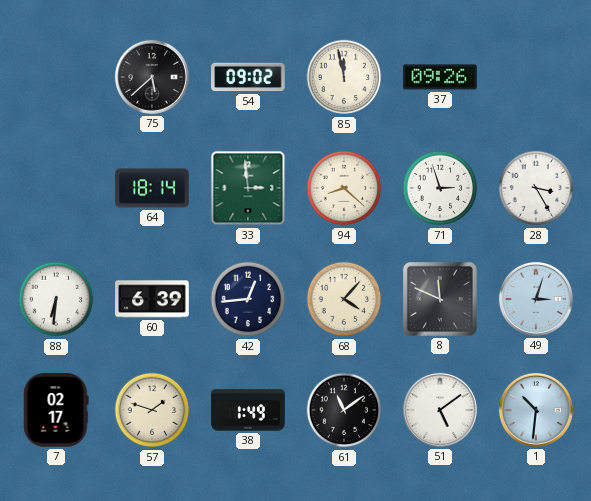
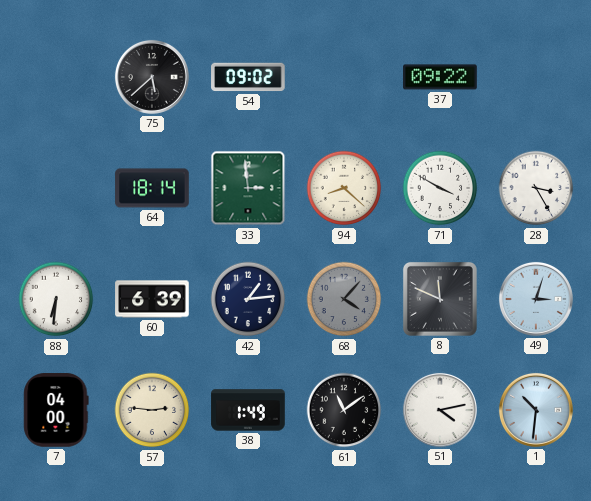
85: 11:58 -> none
37: 09:26 -> 09:22
71: 2:57 -> 3:50
42: 12:44 -> 1:14
68 dial: cream -> grey
7: 02:17 -> 04:00
57: 1:48 -> 2:46
51: 5:09 -> 4:13
